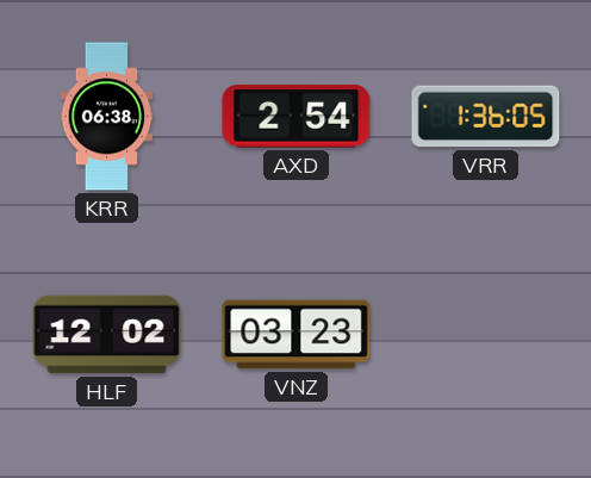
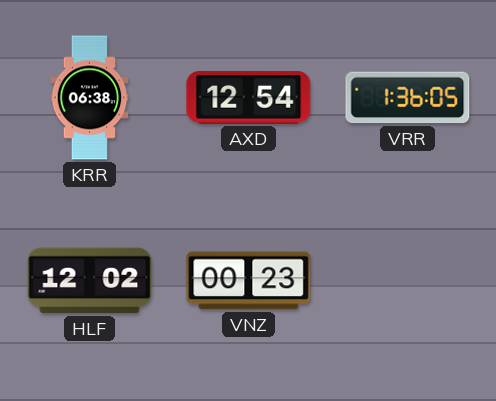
AXD: 2:54 -> 12:54
VNZ: 03:23 -> 00:23
